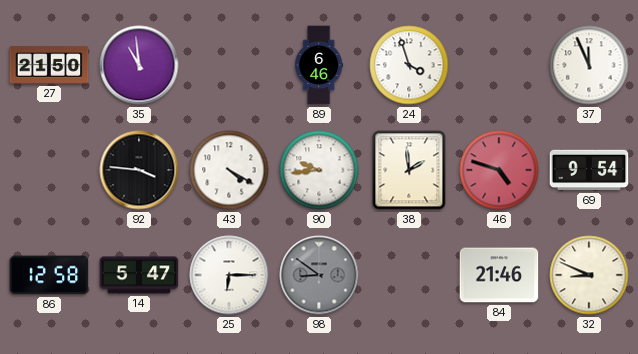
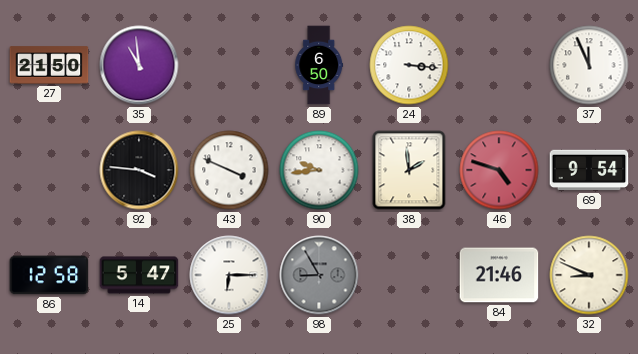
89: 6:46 -> 6:50
24: 3:57 -> 3:16
43: 4:20 -> 3:49
98: 8:51 -> 8:55
